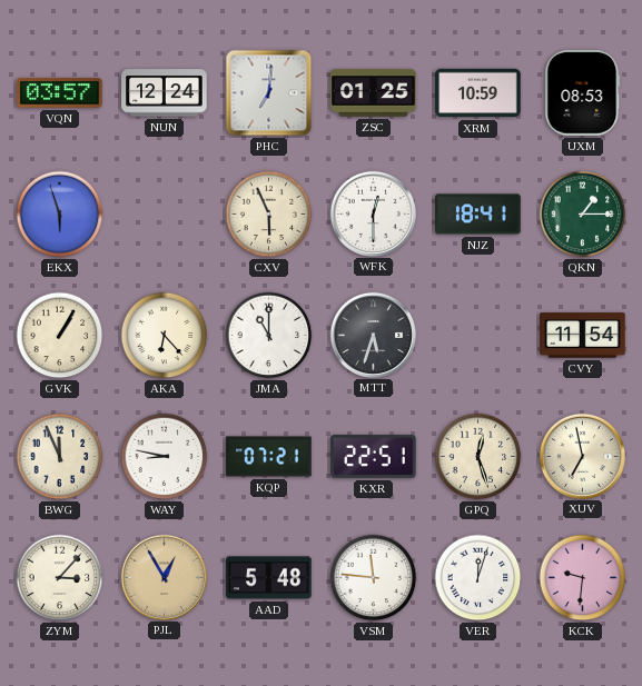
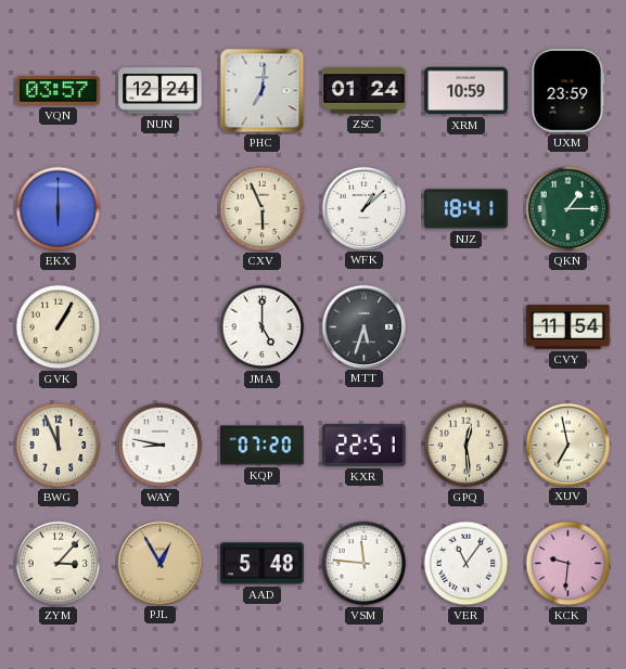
ZSC: 01:25 -> 01:24
UXM: 08:53 -> 23:59
EKX: 5:57 -> 6:00
WFK: 12:30 -> 1:08
AKA: 6:23 -> none
JMA: 11:00 -> 5:00
KQP: 07:21 -> 07:20
GPQ: 12:27 -> 12:29
VER: 12:03 -> 11:06
